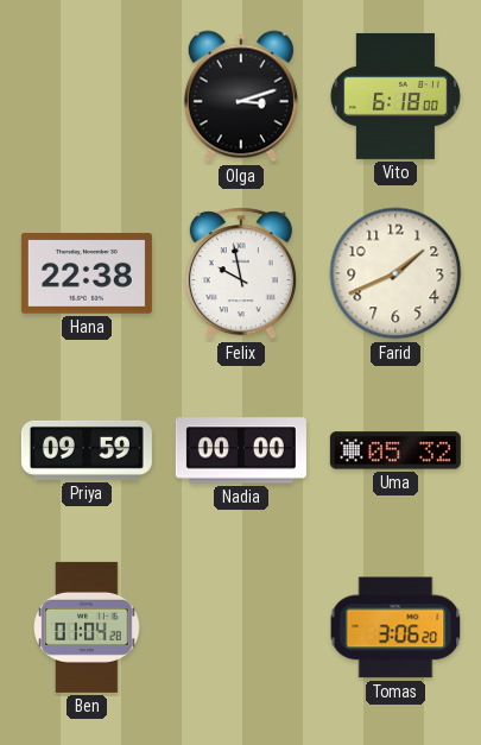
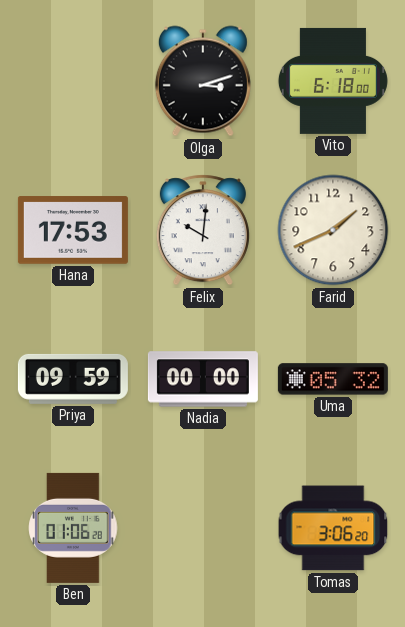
Hana: 22:38 -> 17:53
Felix: 9:58 -> 10:01
Ben: 01:04 -> 01:06
